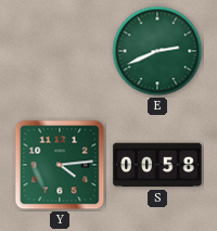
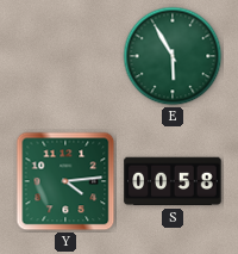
E: 2:41 -> 5:55
